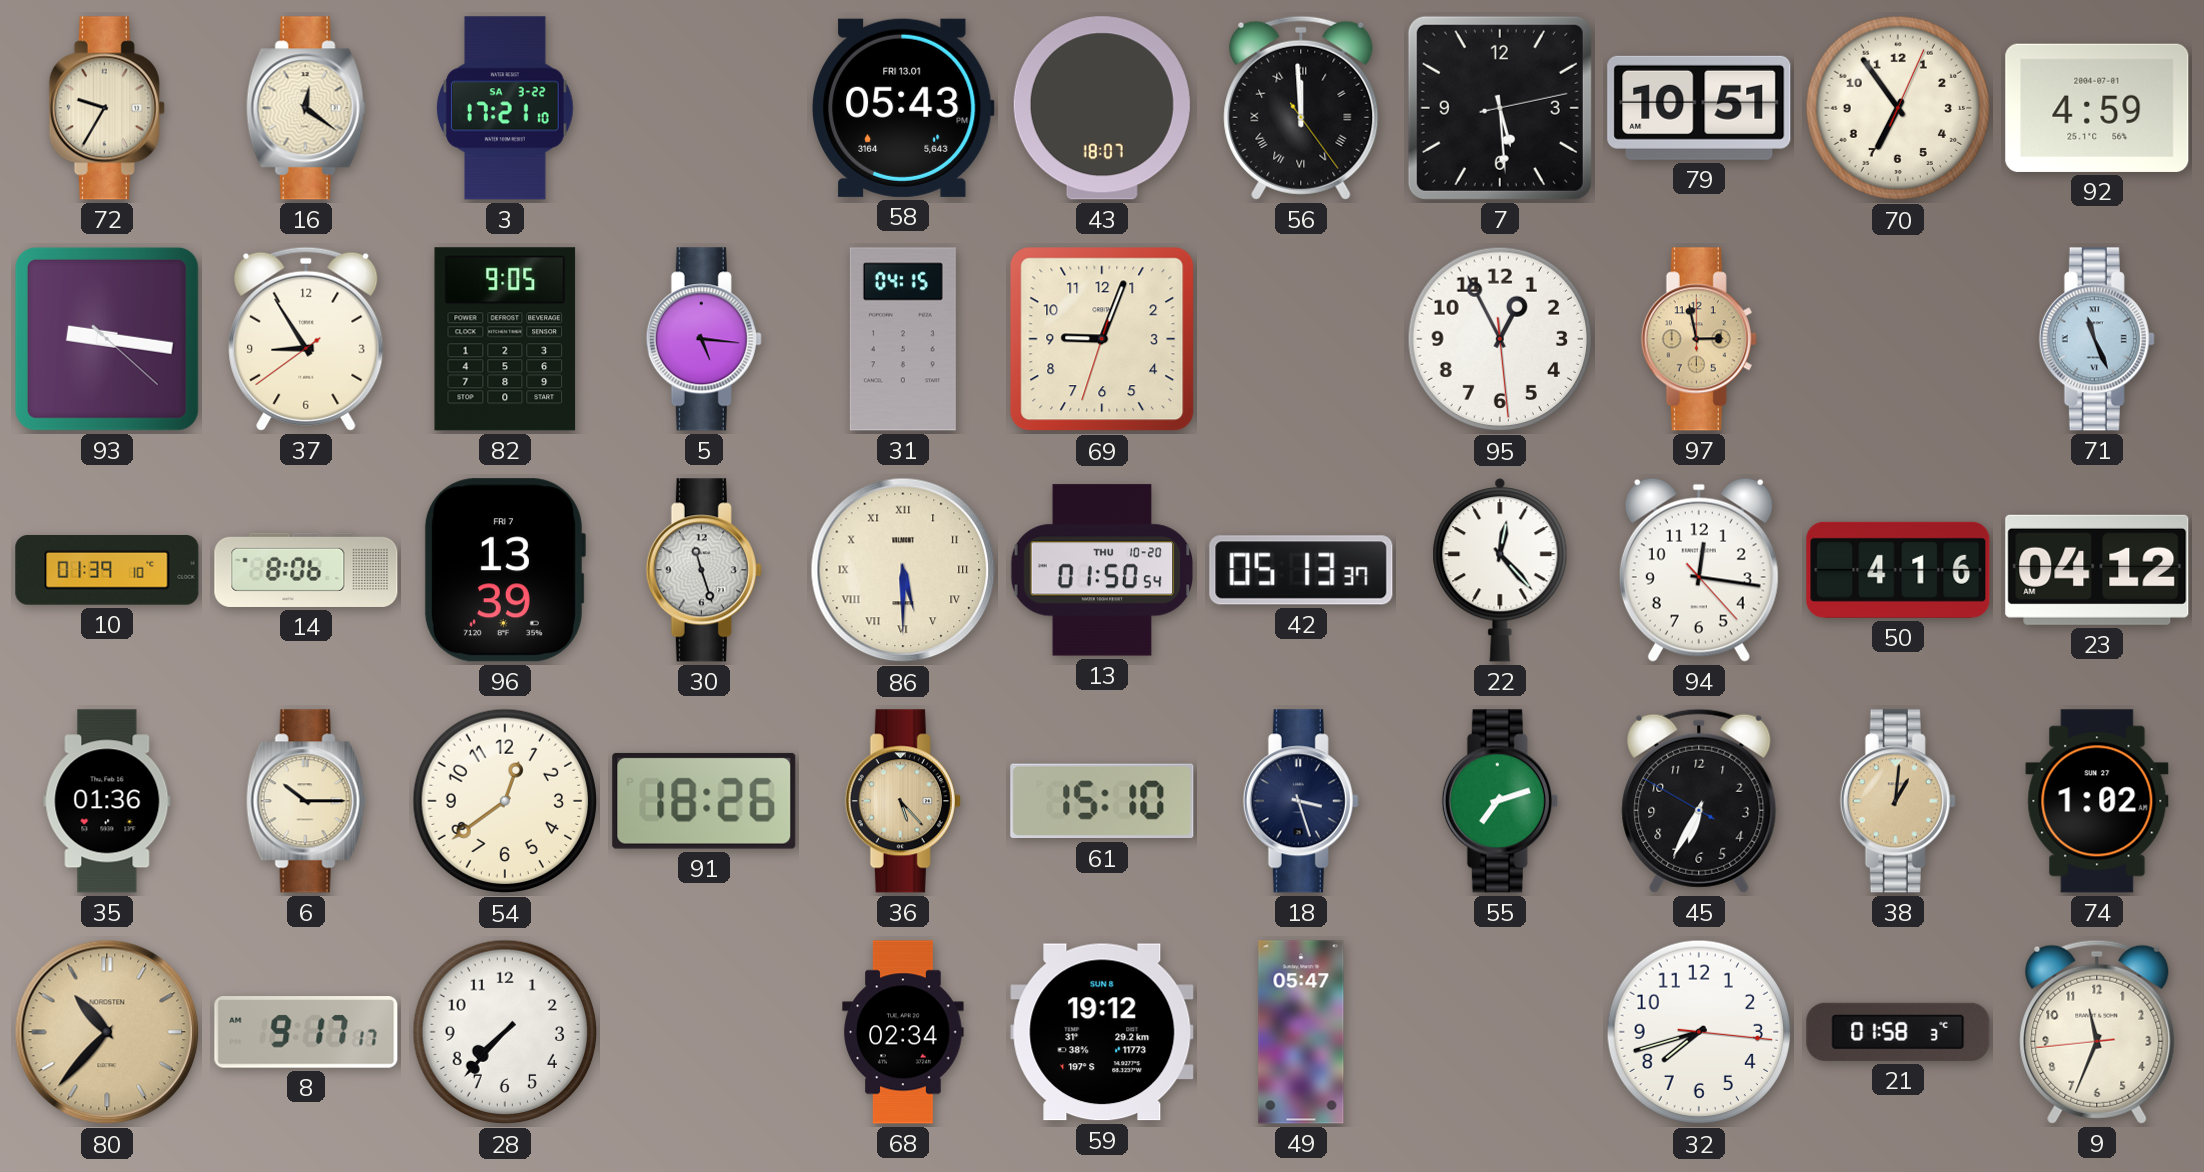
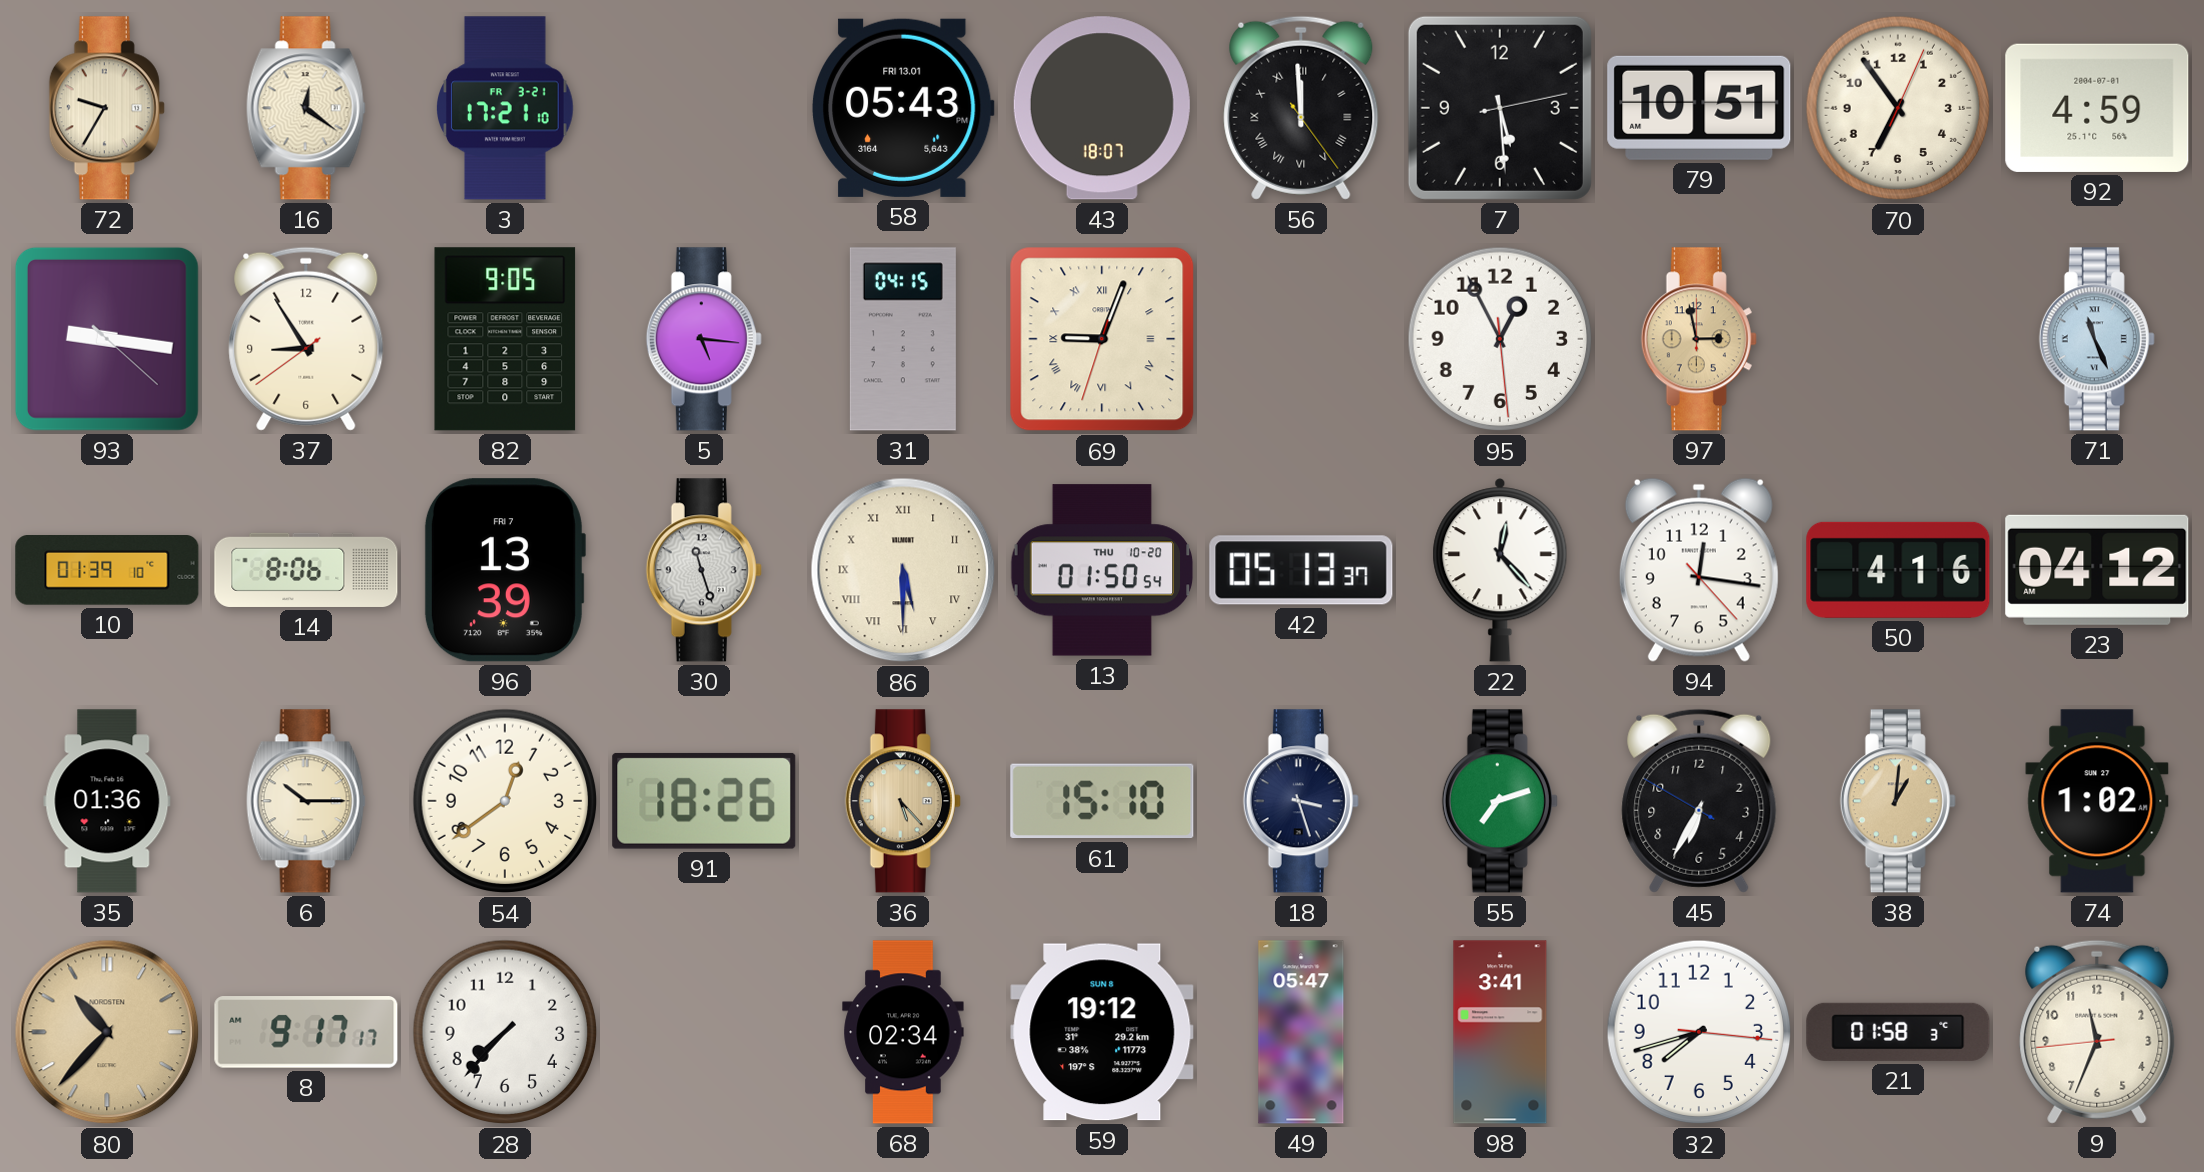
3 date: SA 3-22 -> FR 3-21
69 numerals: Arabic -> Roman
98: none -> 3:41
